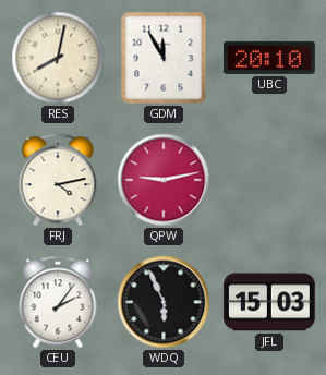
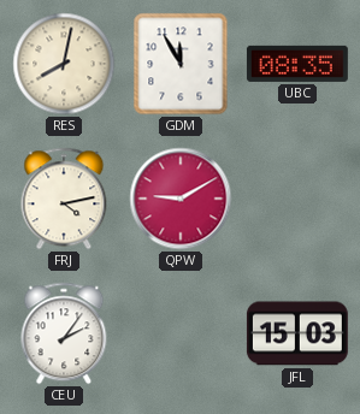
UBC: 20:10 -> 08:35
QPW: 9:13 -> 9:10
WDQ: 5:56 -> none
